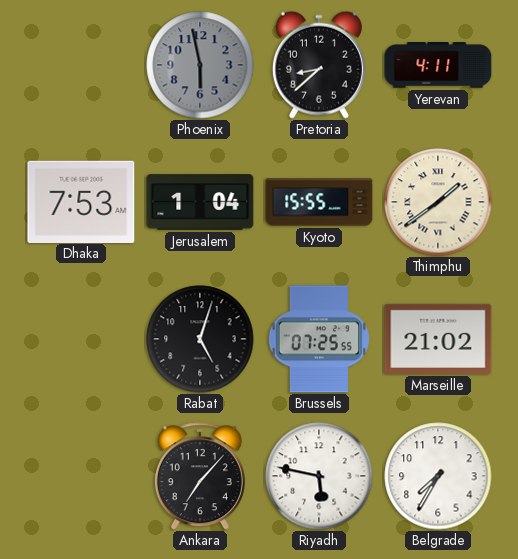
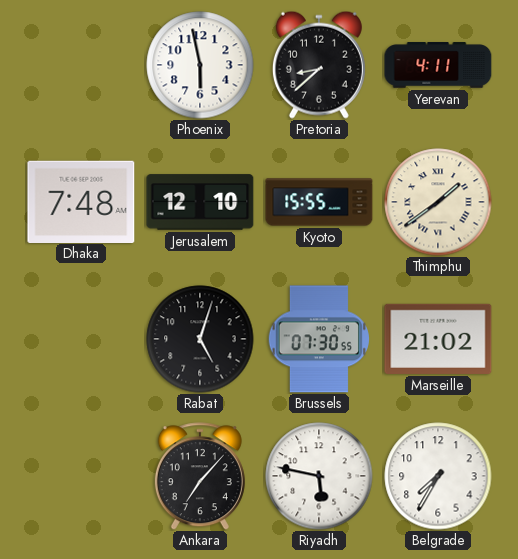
Phoenix dial: grey -> white
Dhaka: 7:53 -> 7:48
Jerusalem: 1:04 -> 12:10
Brussels: 07:25 -> 07:30
